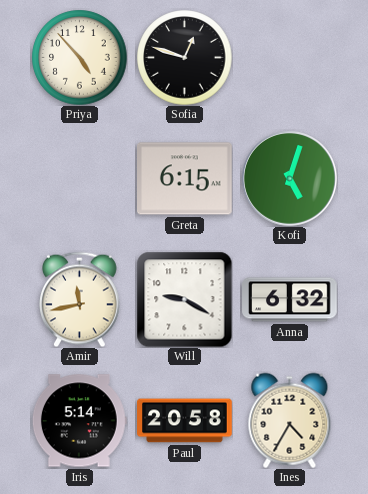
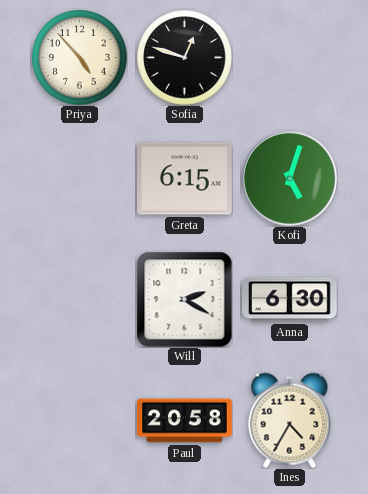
Amir: 11:43 -> none
Will: 9:20 -> 2:20
Anna: 6:32 -> 6:30
Iris: 5:14 -> none
